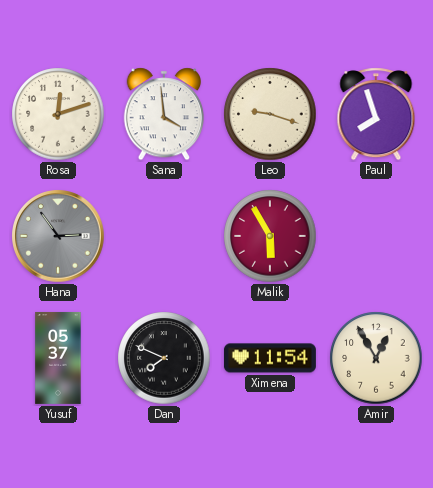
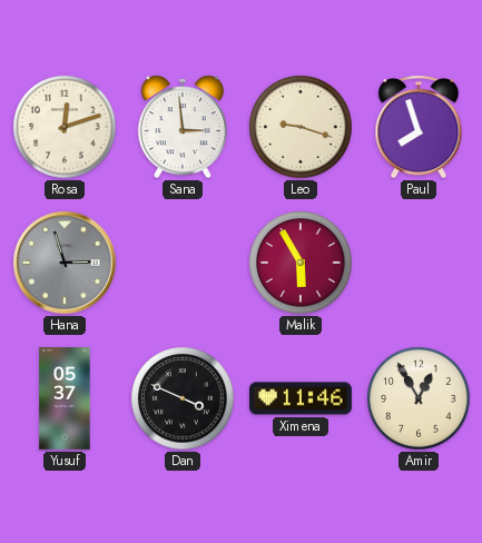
Sana: 3:59 -> 2:59
Hana: 2:54 -> 2:57
Dan: 7:49 -> 3:49
Ximena: 11:54 -> 11:46
